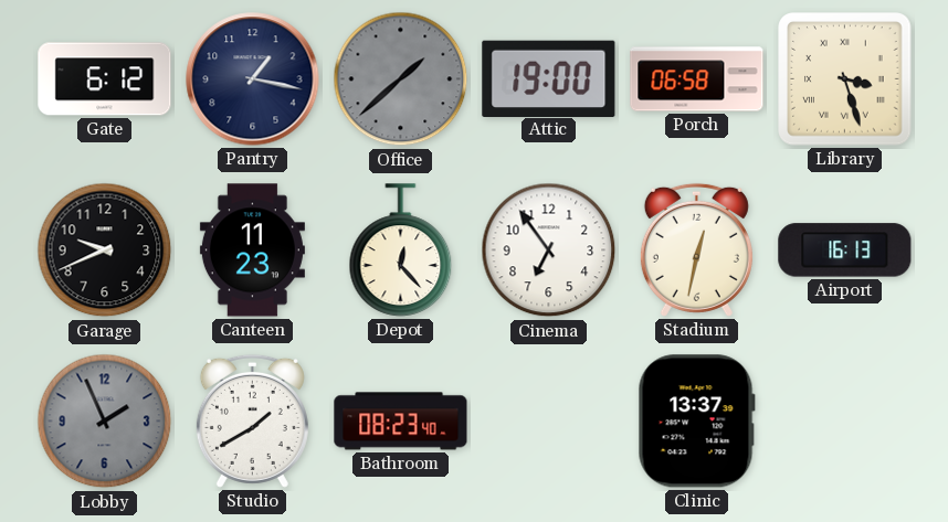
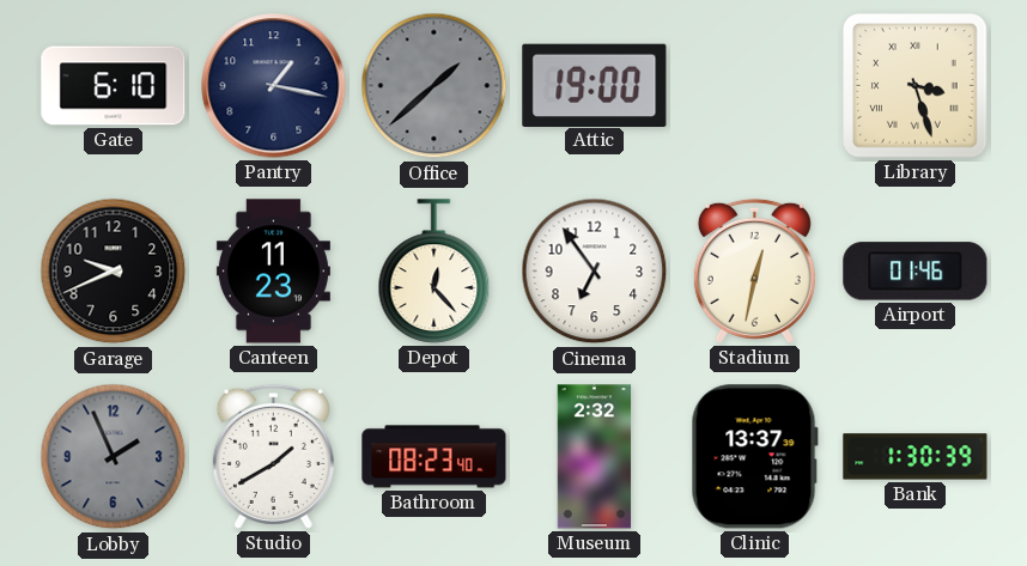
Gate: 6:12 -> 6:10
Porch: 06:58 -> none
Airport: 16:13 -> 01:46
Museum: none -> 2:32
Bank: none -> 1:30
